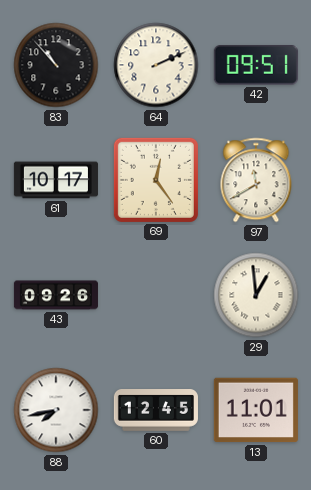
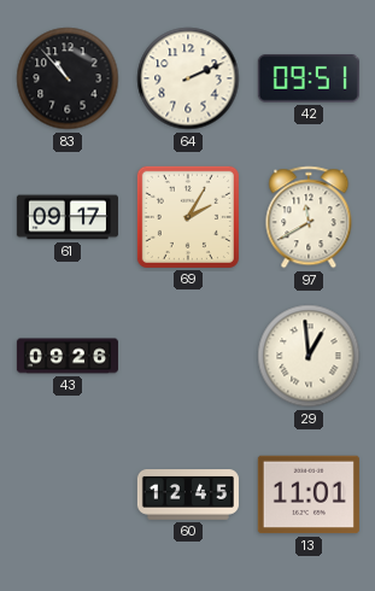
61: 10:17 -> 09:17
69: 12:24 -> 2:05
88: 7:43 -> none
